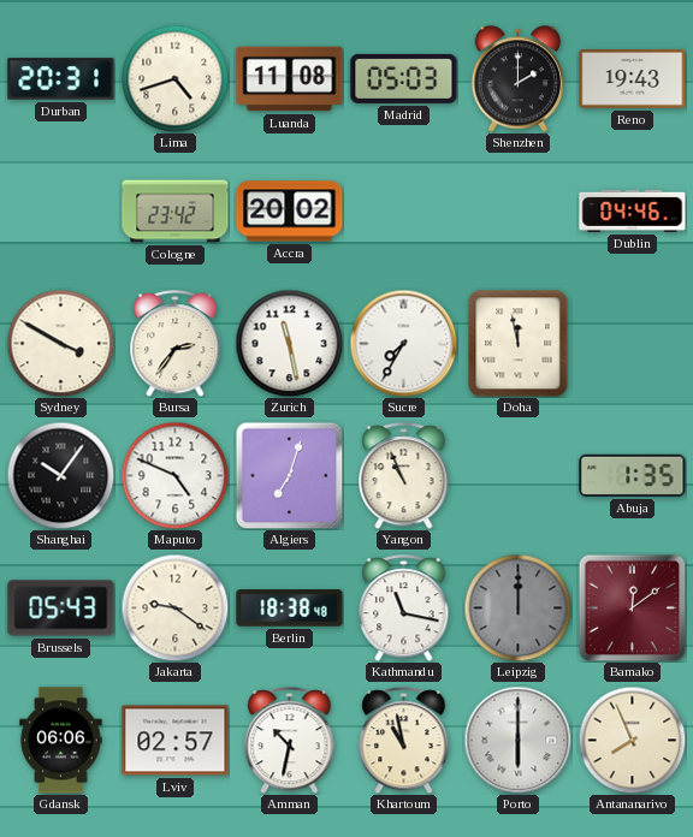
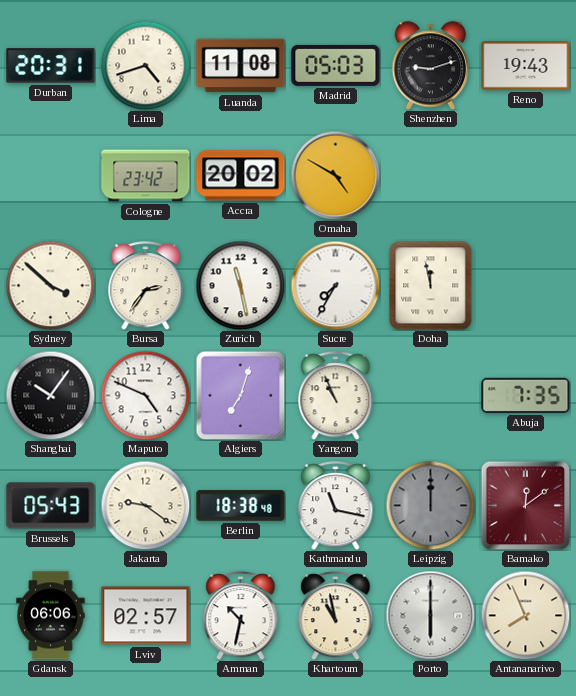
Shenzhen: 2:00 -> 9:12
Omaha: none -> 4:50
Dublin: 04:46 -> none
Sydney: 3:50 -> 3:52
Abuja: 1:35 -> 7:35
